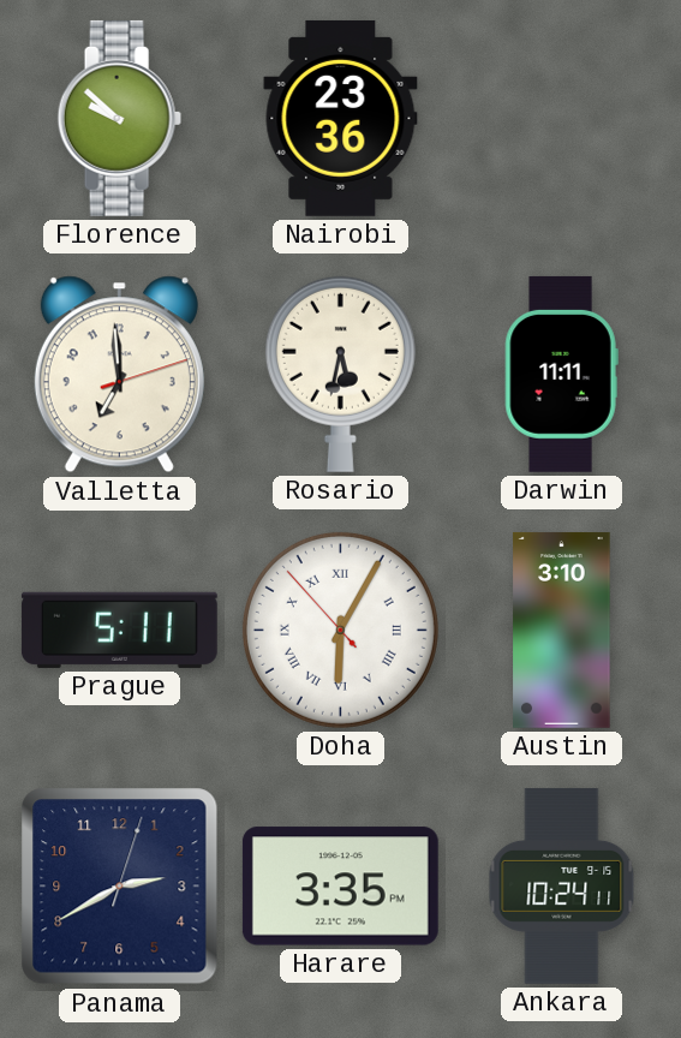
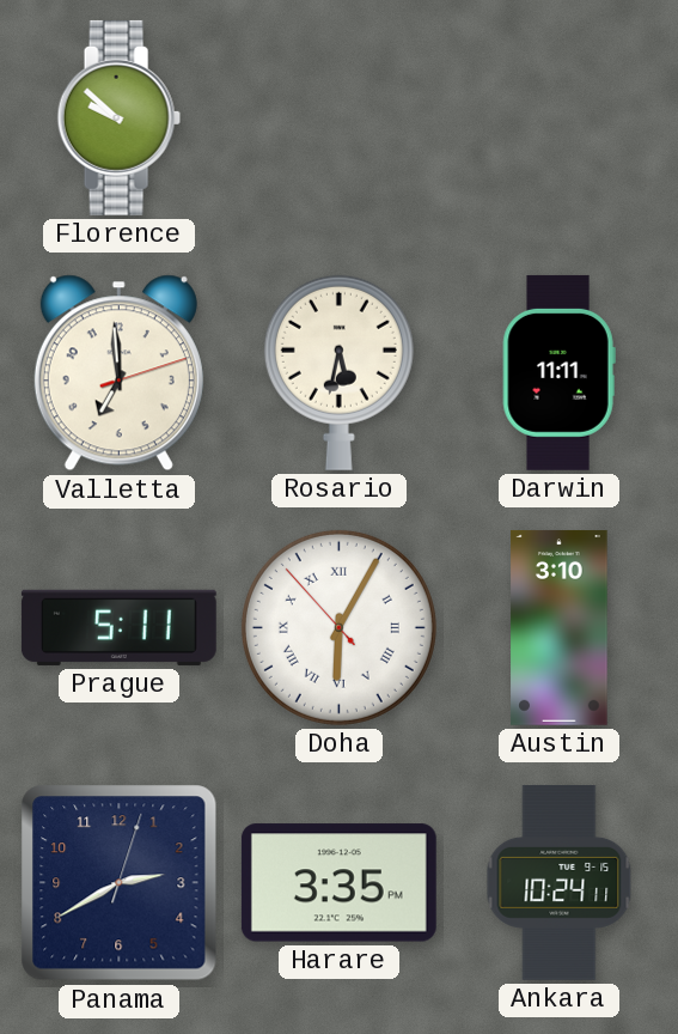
Nairobi: 23:36 -> none
